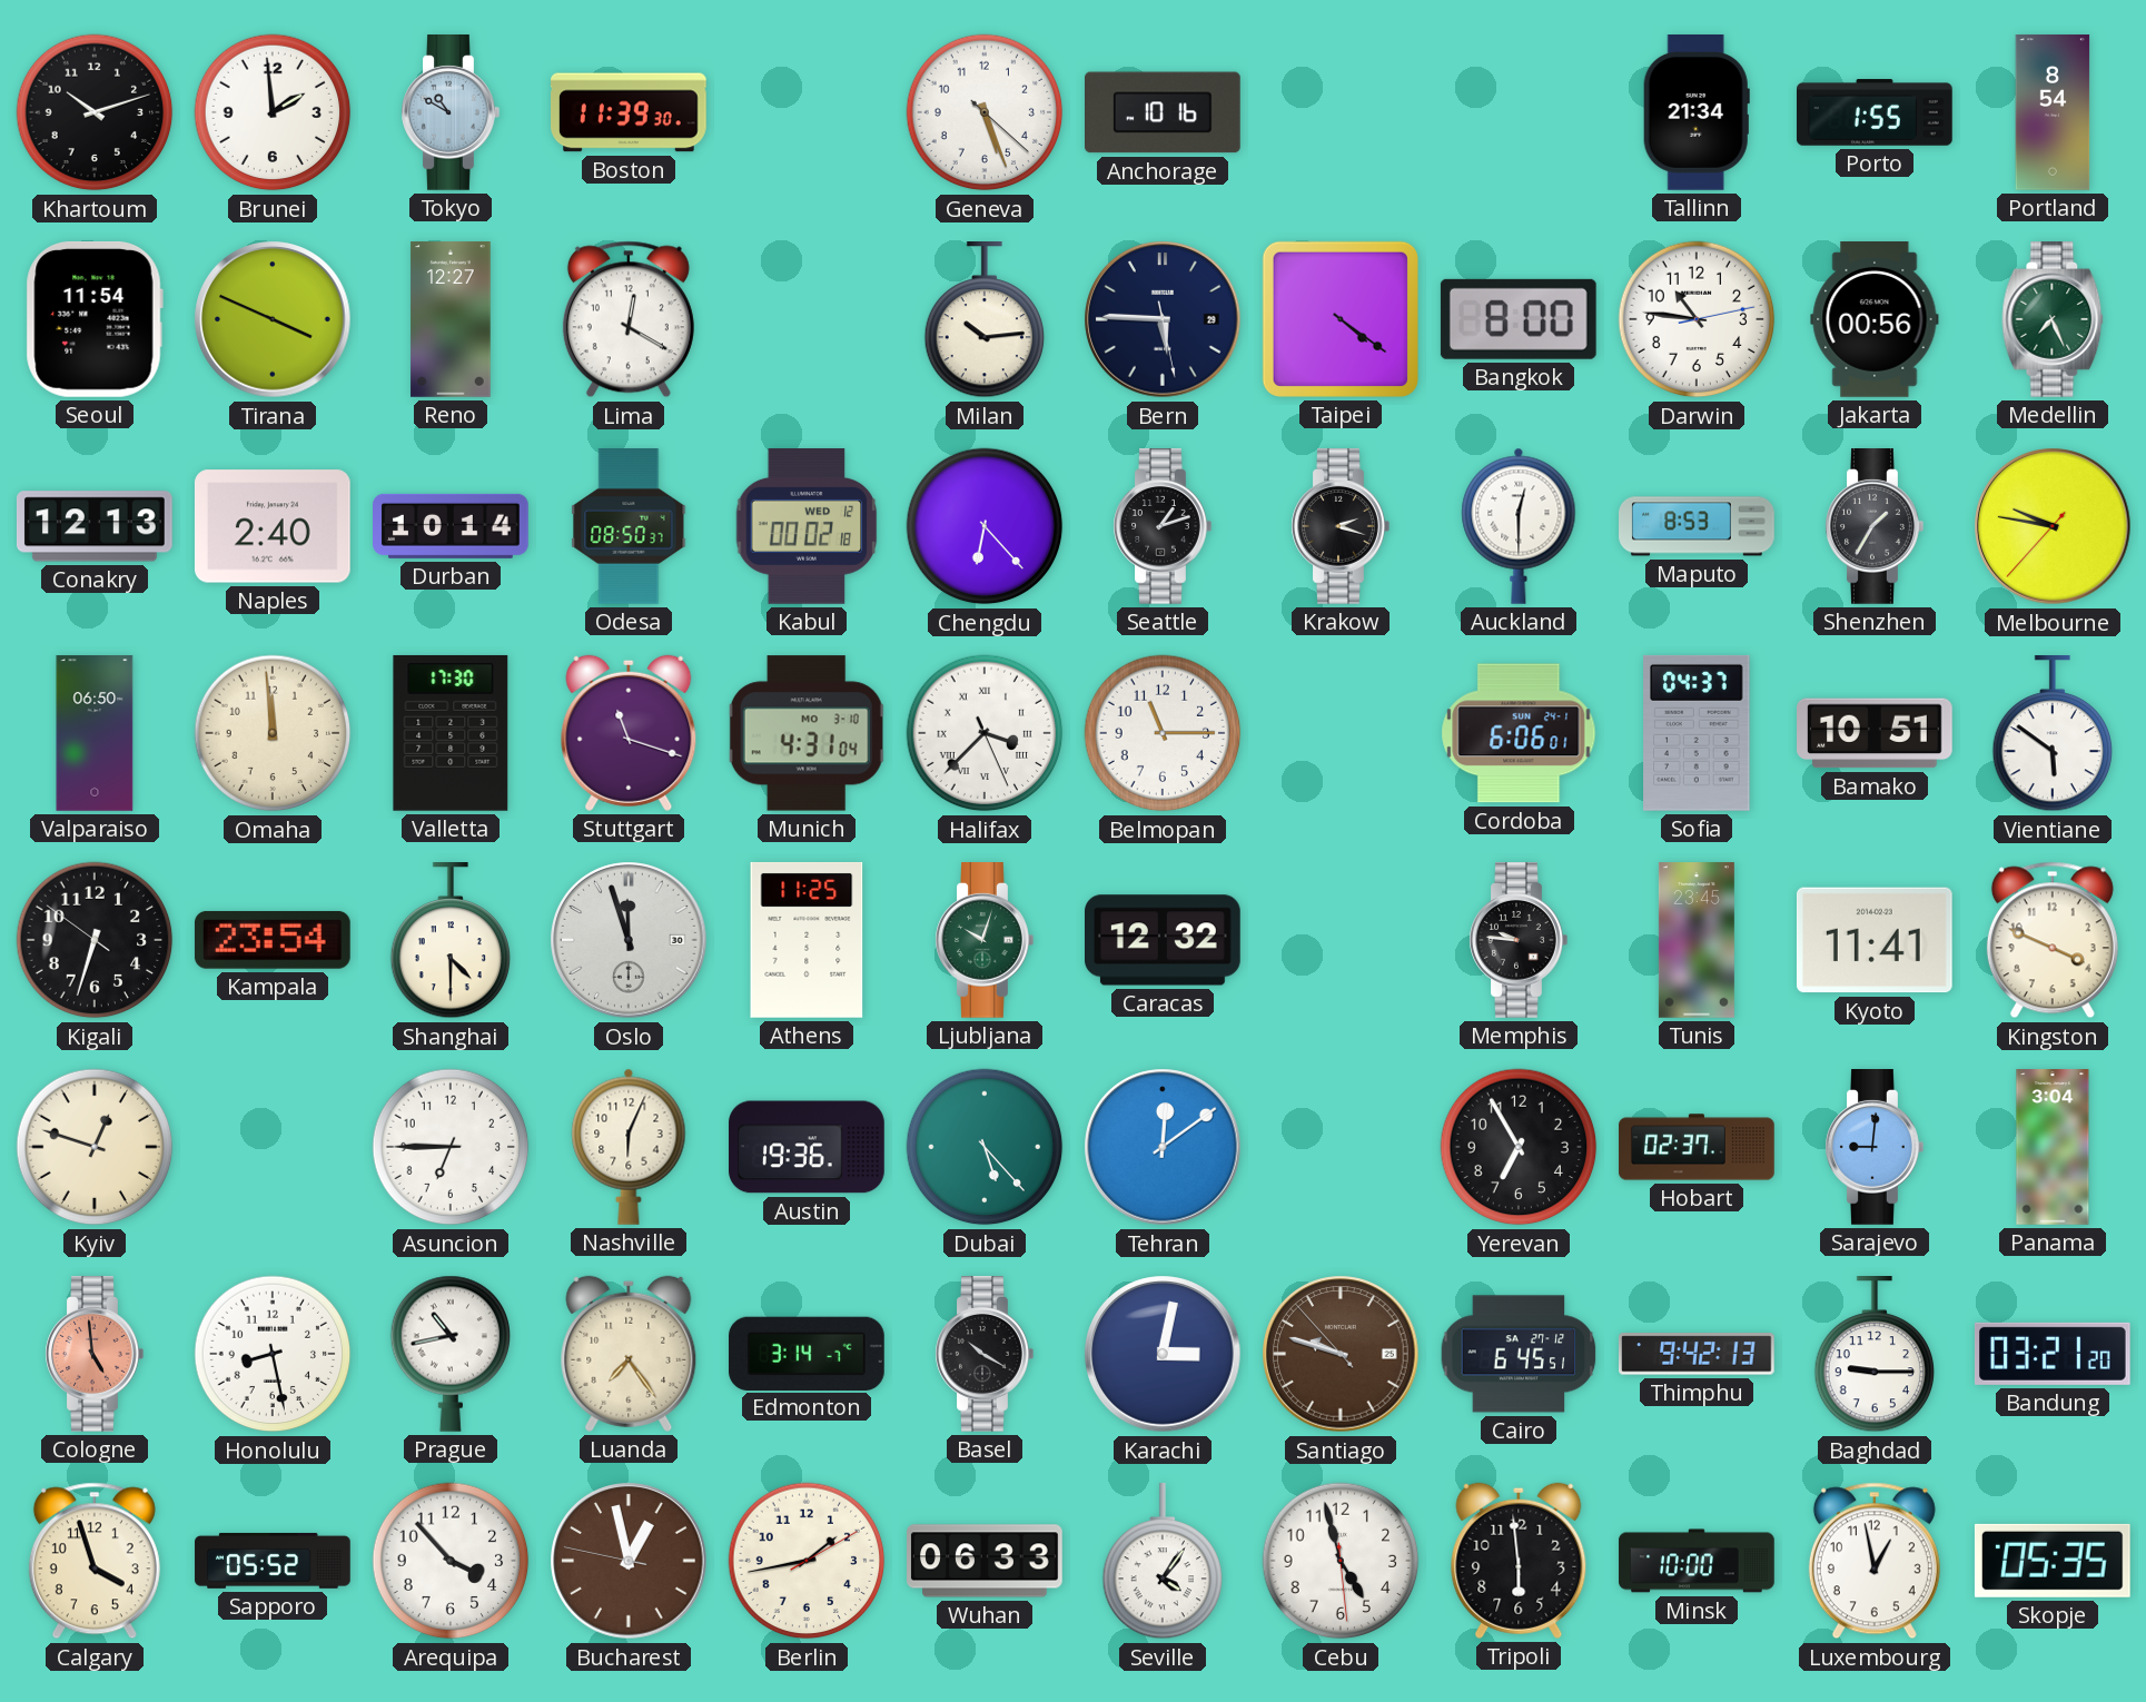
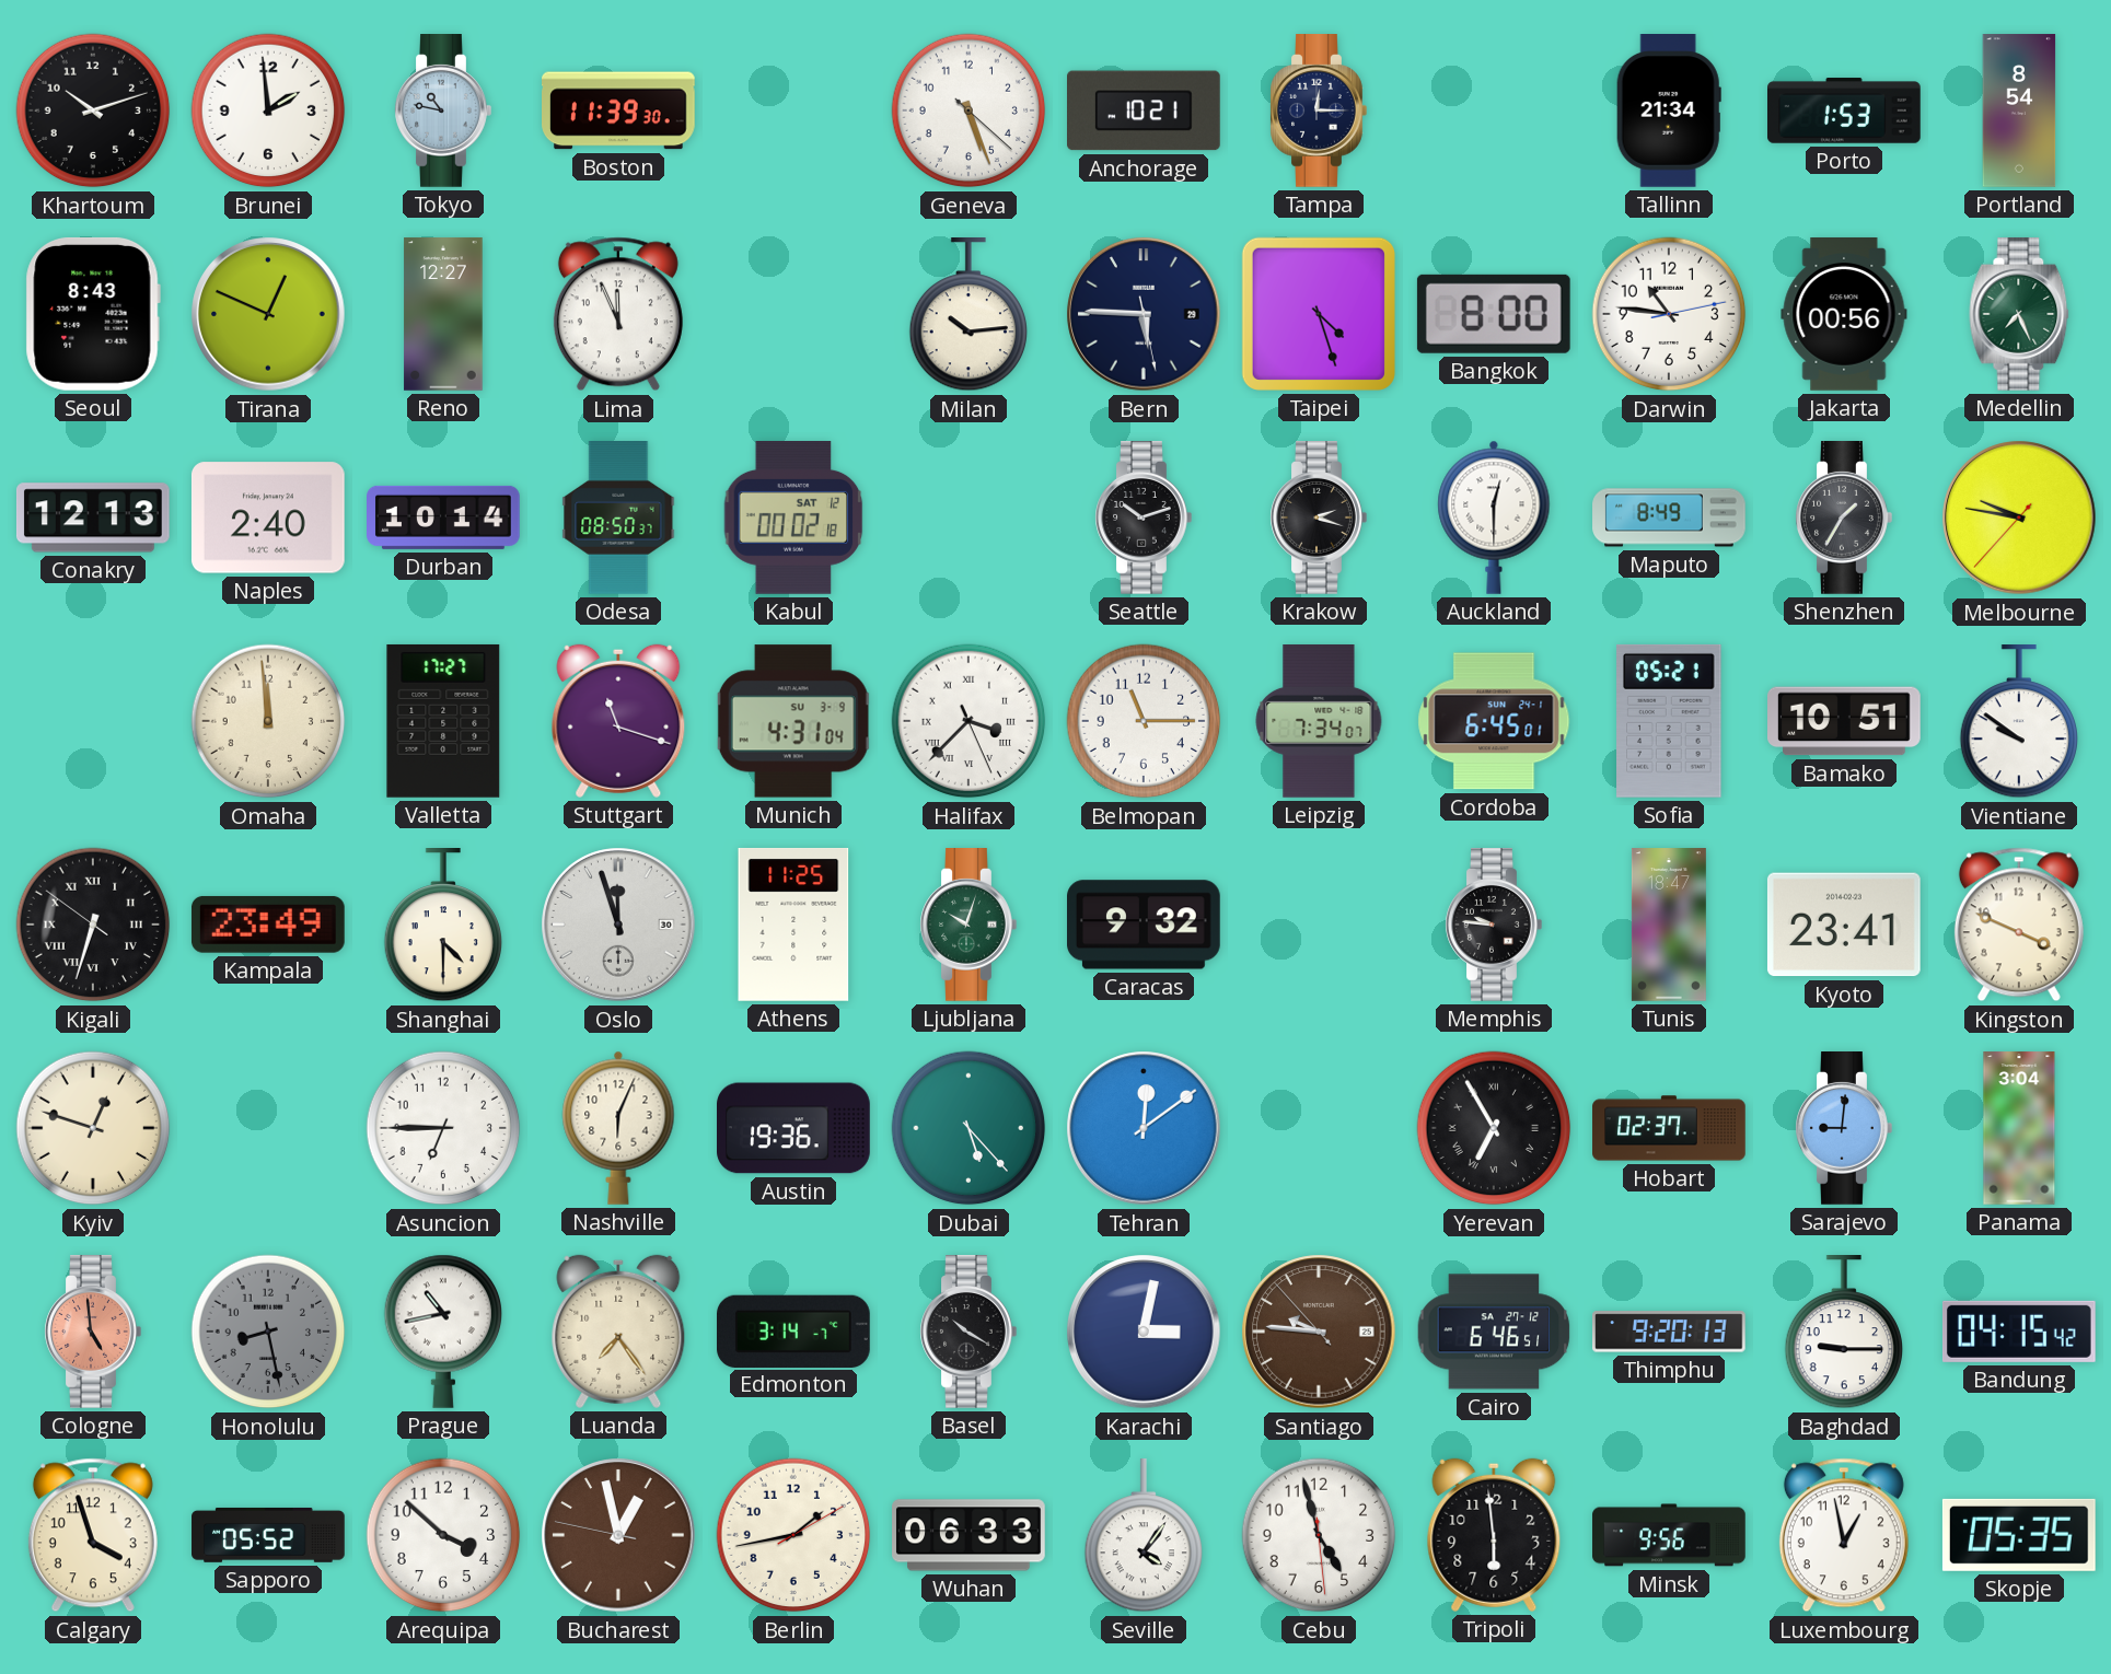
Tokyo: 10:50 -> 10:47
Anchorage: 10:16 -> 10:21
Tampa: none -> 12:15
Porto: 1:55 -> 1:53
Seoul: 11:54 -> 8:43
Tirana: 3:49 -> 12:49
Lima: 12:20 -> 11:56
Taipei: 4:21 -> 4:27
Kabul date: WED 12 -> SAT 12
Chengdu: 6:23 -> none
Seattle: 1:12 -> 10:12
Maputo: 8:53 -> 8:49
Valparaiso: 06:50 -> none
Valletta: 17:30 -> 17:27
Munich date: MO 3-10 -> SU 3-9
Leipzig: none -> 7:34
Cordoba: 6:06 -> 6:45
Sofia: 04:37 -> 05:21
Vientiane: 5:51 -> 9:51
Kigali numerals: Arabic -> Roman
Kampala: 23:54 -> 23:49
Caracas: 12:32 -> 9:32
Tunis: 23:45 -> 18:47
Kyoto: 11:41 -> 23:41
Yerevan numerals: Arabic -> Roman
Honolulu dial: white -> grey
Santiago: 9:47 -> 9:45
Cairo: 6:45 -> 6:46
Thimphu: 9:42 -> 9:20
Bandung: 03:21 -> 04:15
Arequipa: 3:53 -> 3:52
Minsk: 10:00 -> 9:56
